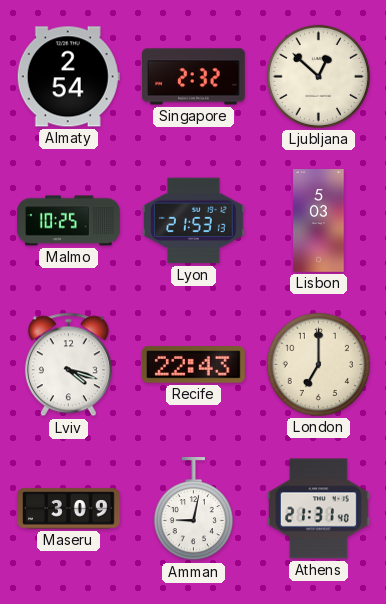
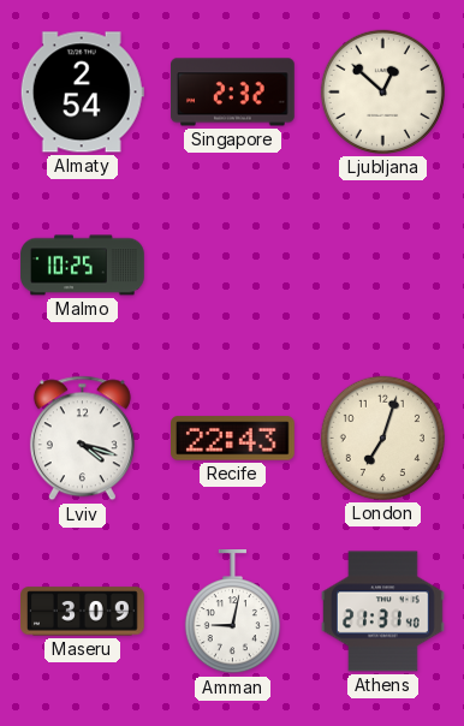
Lyon: 21:53 -> none
Lisbon: 5:03 -> none
London: 7:00 -> 7:03
